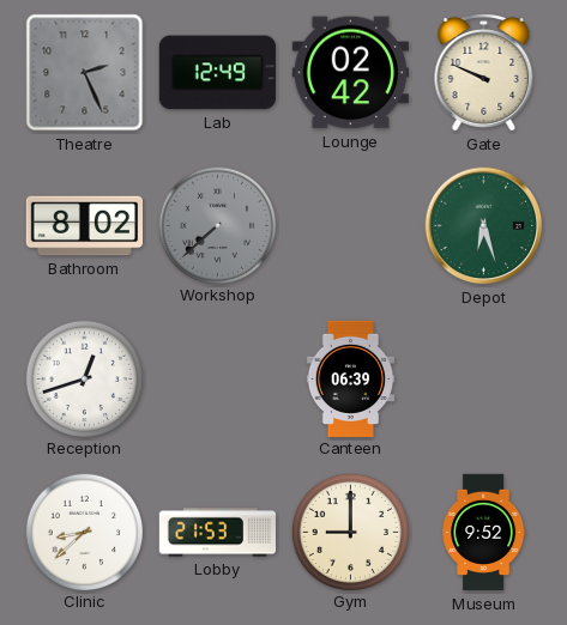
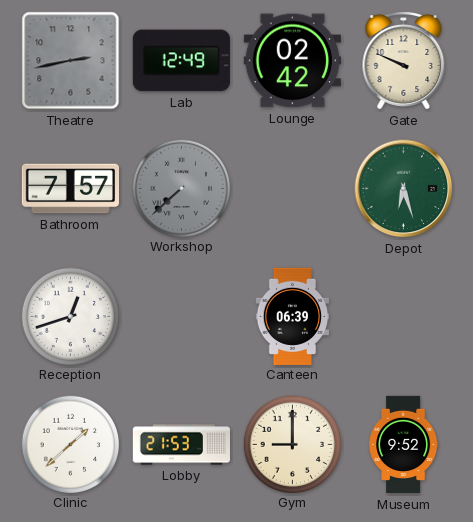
Theatre: 2:26 -> 2:43
Bathroom: 8:02 -> 7:57
Clinic: 8:38 -> 1:38
